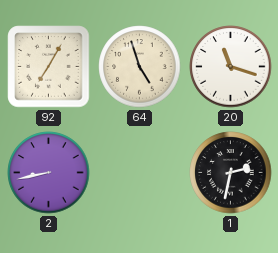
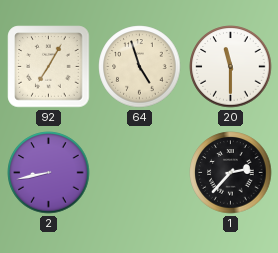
20: 11:18 -> 11:30
1: 2:32 -> 2:37
